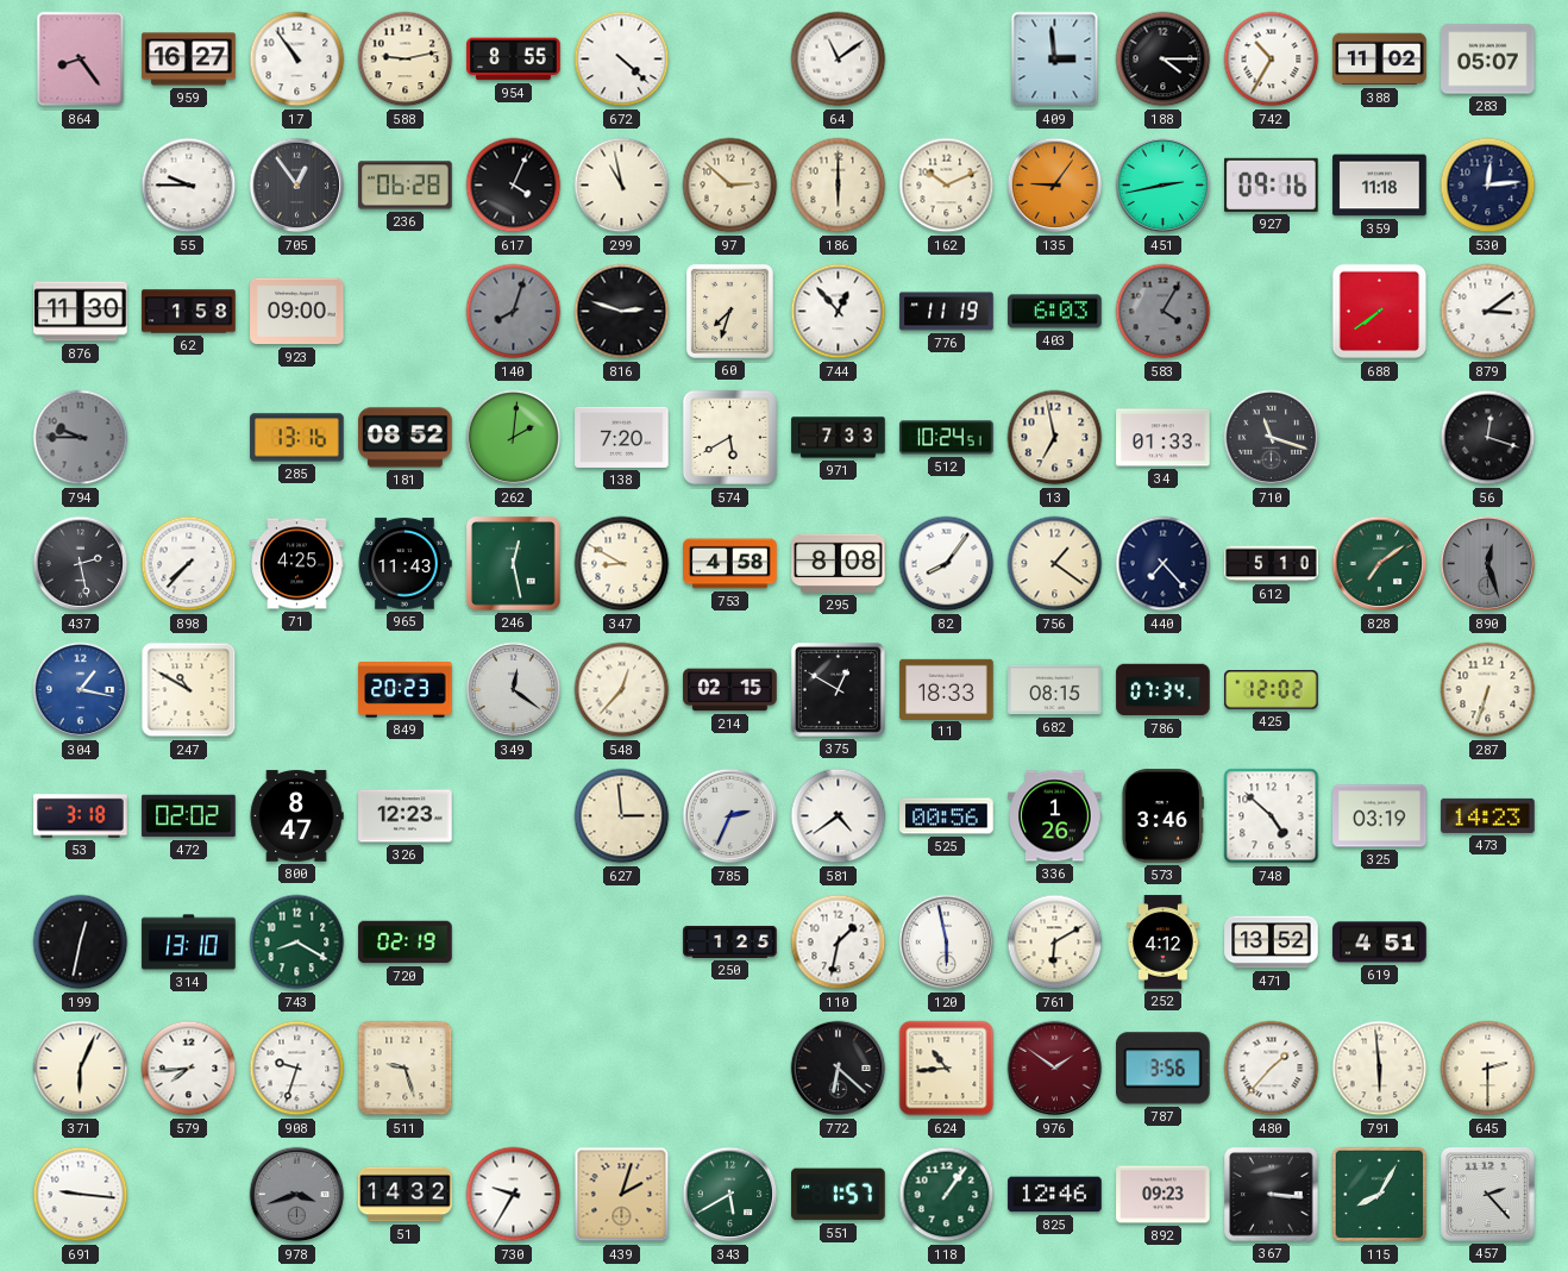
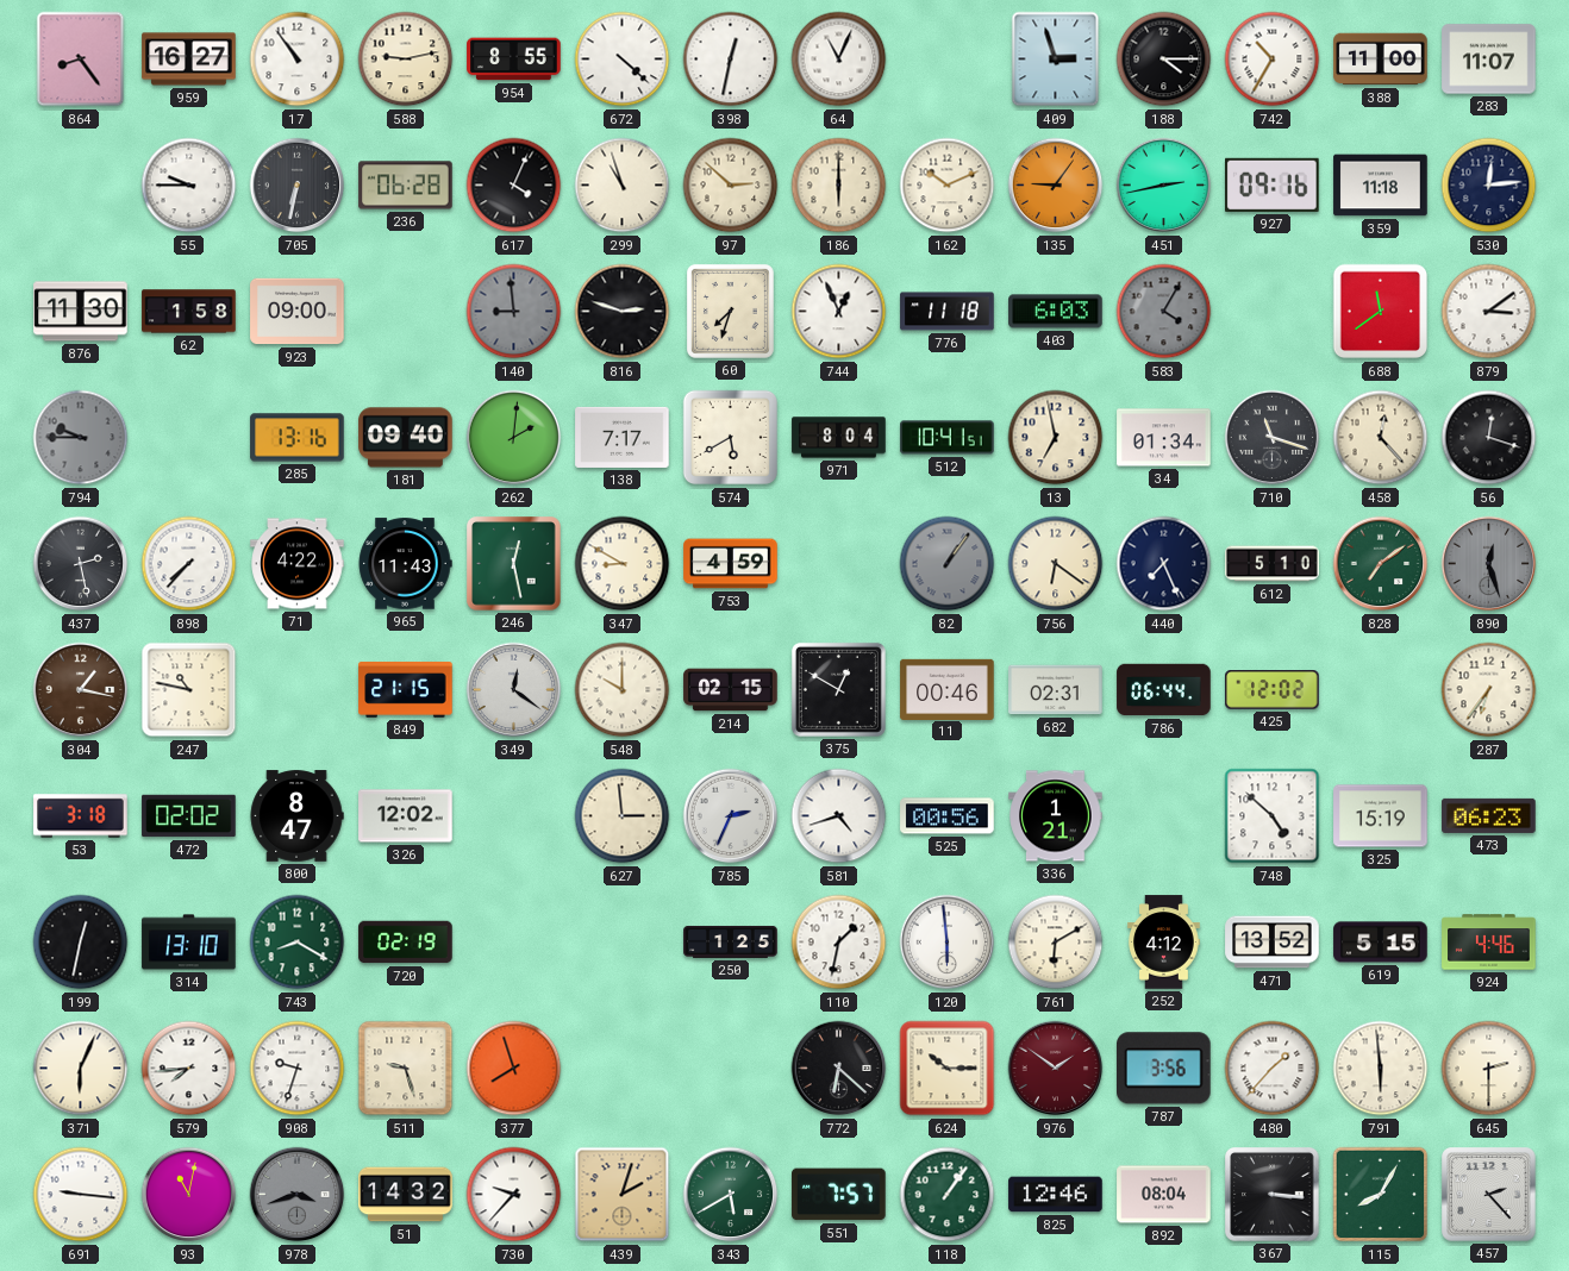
398: none -> 12:32
64: 11:09 -> 11:04
409: 2:59 -> 2:57
388: 11:02 -> 11:00
283: 05:07 -> 11:07
705: 12:54 -> 6:32
299: 10:58 -> 10:57
140: 8:03 -> 8:59
744: 12:53 -> 12:56
776: 11:19 -> 11:18
688: 7:39 -> 11:39
181: 08:52 -> 09:40
138: 7:20 -> 7:17
971: 7:33 -> 8:04
512: 10:24 -> 10:41
34: 01:33 -> 01:34
458: none -> 12:23
71: 4:25 -> 4:22
753: 4:58 -> 4:59
295: 8:08 -> none
82: 8:06 -> 1:06
82 dial: white -> grey
756: 1:21 -> 6:21
440: 7:23 -> 7:26
304 dial: blue -> brown
247: 10:50 -> 10:47
849: 20:23 -> 21:15
548: 12:37 -> 10:00
11: 18:33 -> 00:46
682: 08:15 -> 02:31
786: 07:34 -> 06:44
287: 6:33 -> 6:36
326: 12:23 -> 12:02
581: 4:39 -> 4:42
336: 1:26 -> 1:21
573: 3:46 -> none
325: 03:19 -> 15:19
473: 14:23 -> 06:23
120: 5:58 -> 5:59
619: 4:51 -> 5:15
924: none -> 4:46
377: none -> 7:57
624: 10:44 -> 10:15
93: none -> 11:02
730: 9:35 -> 9:37
551: 1:57 -> 7:57
892: 09:23 -> 08:04
